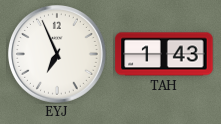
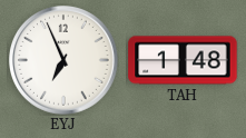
TAH: 1:43 -> 1:48
